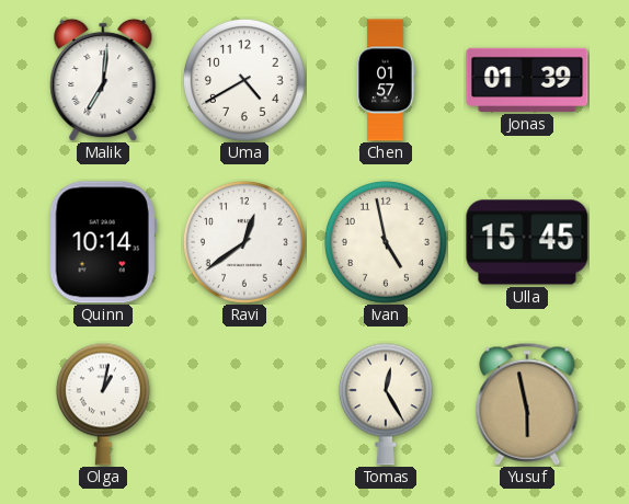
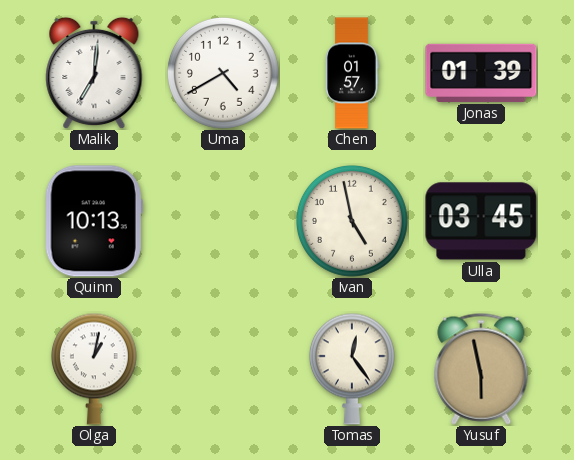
Quinn: 10:14 -> 10:13
Ravi: 12:39 -> none
Ulla: 15:45 -> 03:45
Tomas: 12:25 -> 12:24
